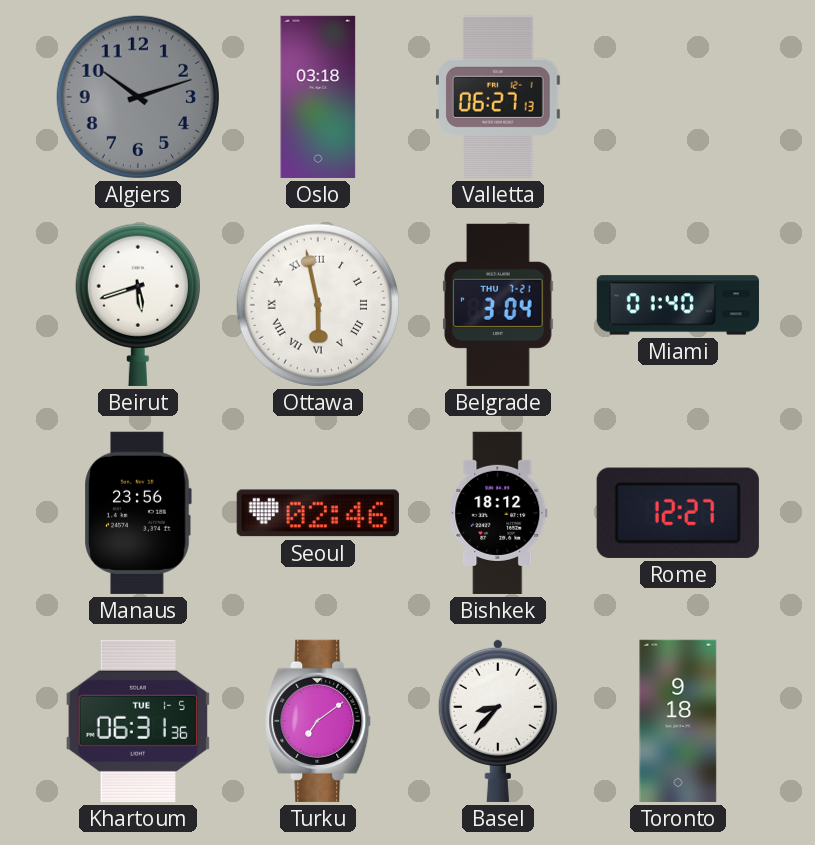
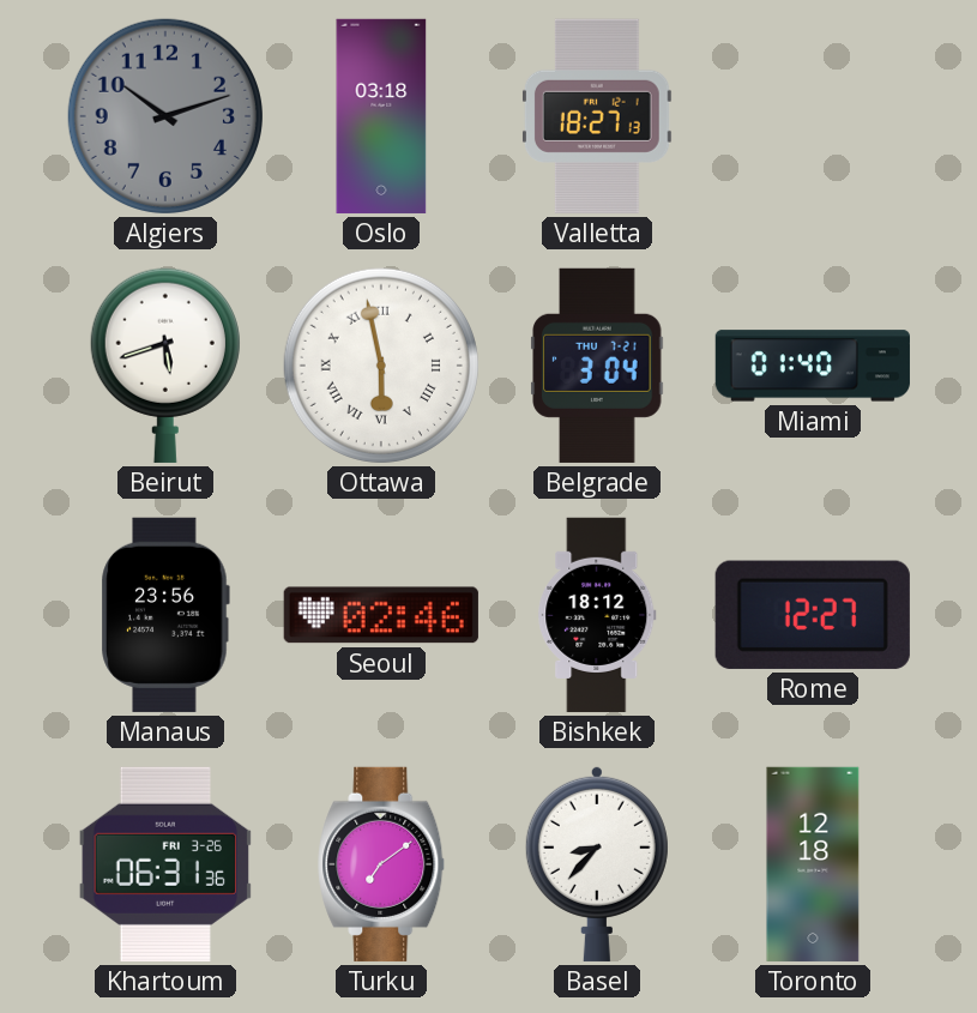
Valletta: 06:27 -> 18:27
Khartoum date: TUE 1-5 -> FRI 3-26
Toronto: 9:18 -> 12:18
